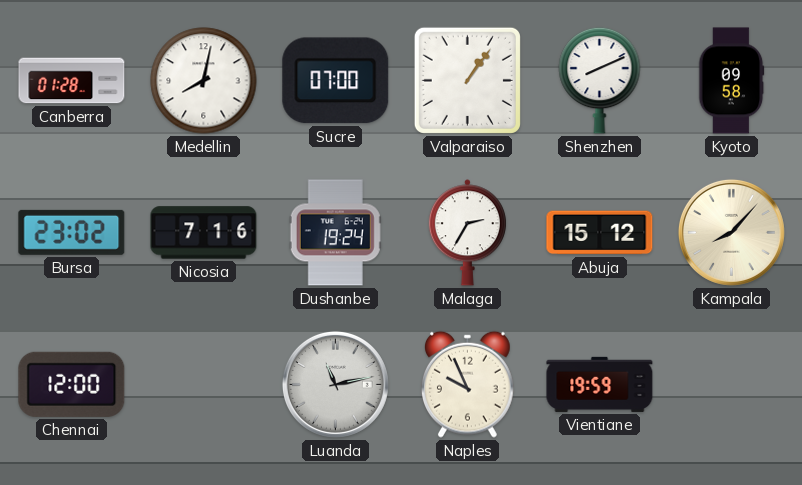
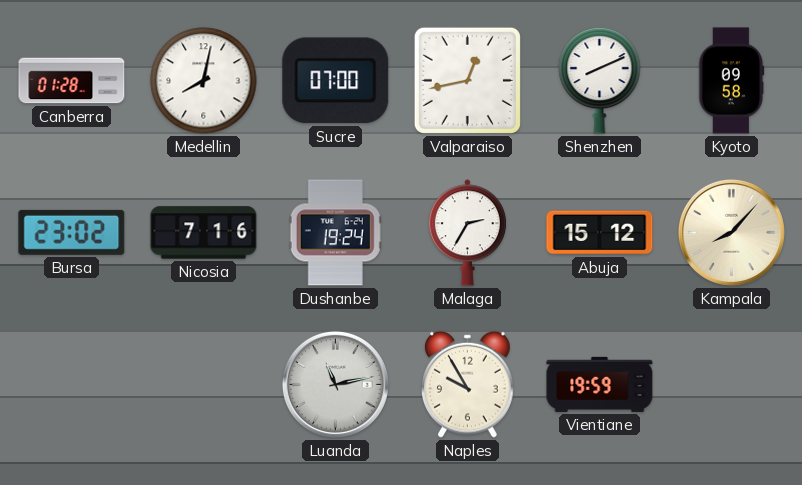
Valparaiso: 1:06 -> 12:43
Chennai: 12:00 -> none
Naples: 9:56 -> 9:55
